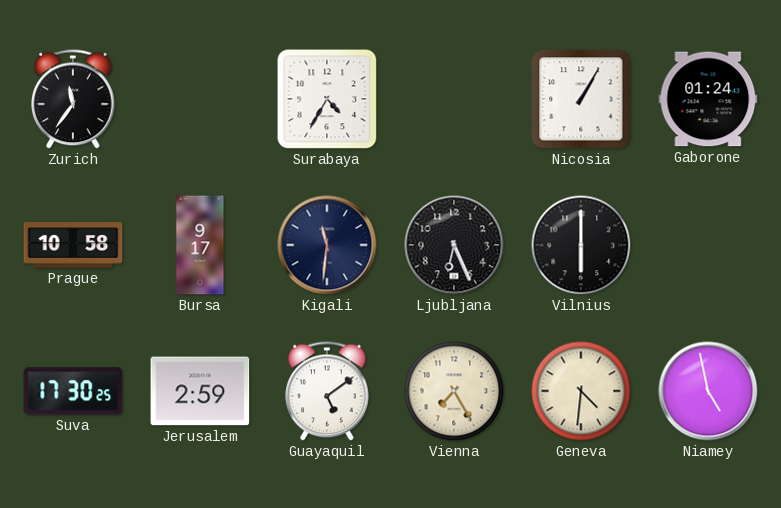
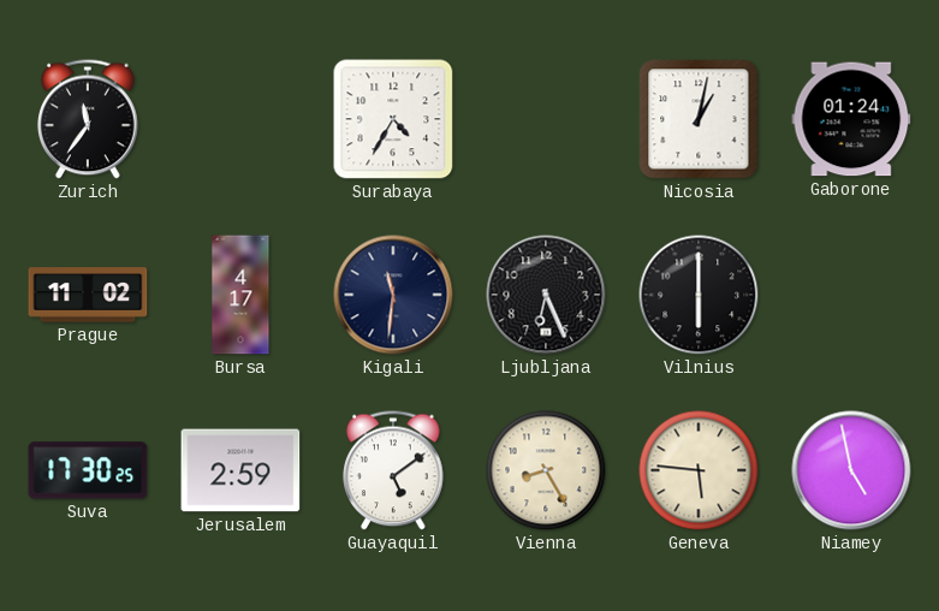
Nicosia: 1:05 -> 1:02
Prague: 10:58 -> 11:02
Bursa: 9:17 -> 4:17
Vienna: 7:25 -> 8:25
Geneva: 4:31 -> 5:46
